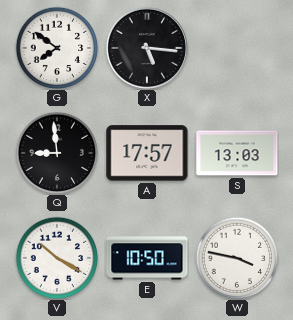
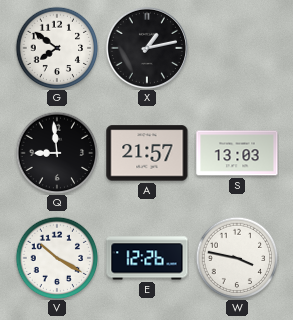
X: 5:16 -> 1:13
A: 17:57 -> 21:57
E: 10:50 -> 12:26
